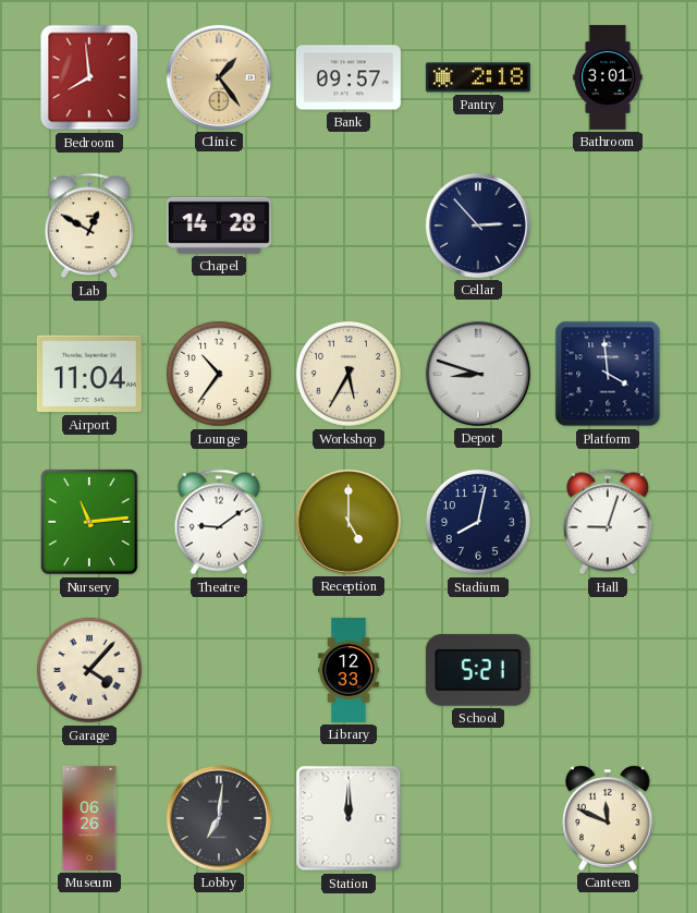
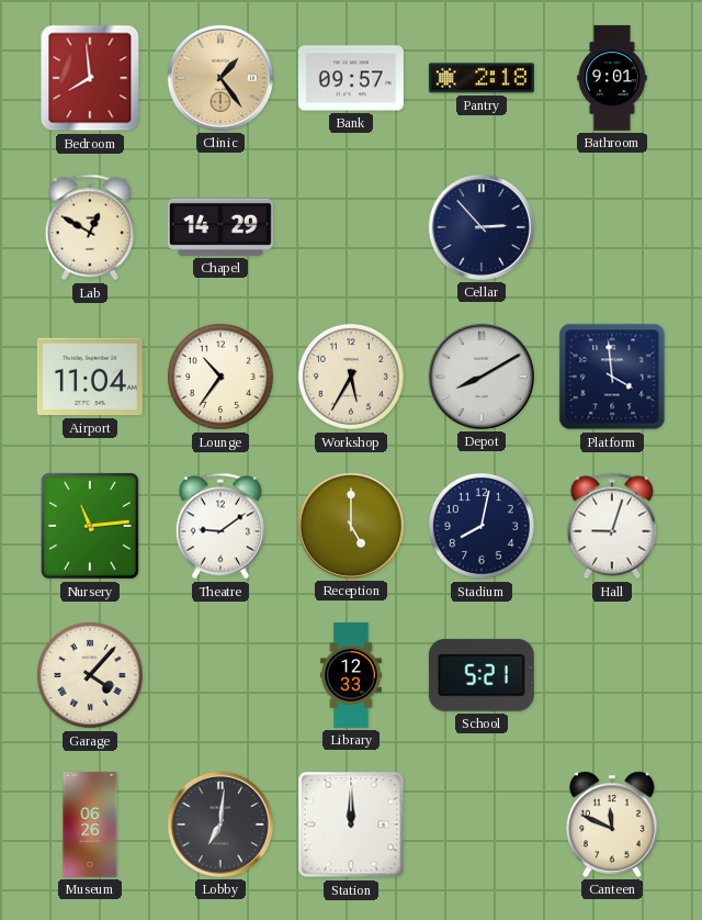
Bathroom: 3:01 -> 9:01
Chapel: 14:28 -> 14:29
Depot: 8:48 -> 8:10
